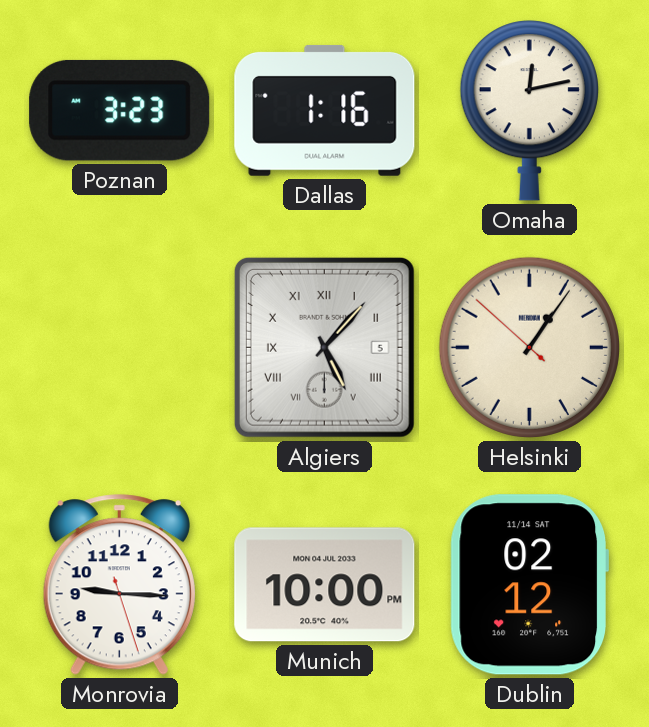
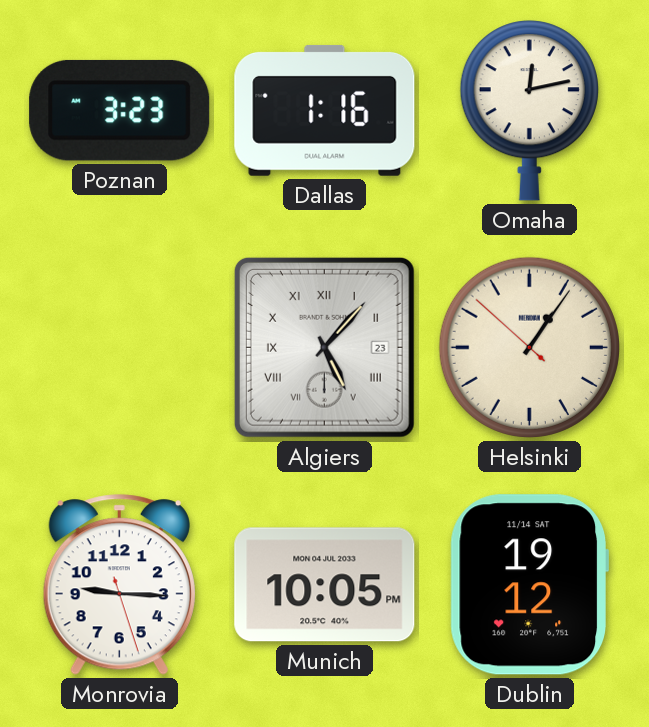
Algiers date: 5 -> 23
Munich: 10:00 -> 10:05
Dublin: 02:12 -> 19:12
